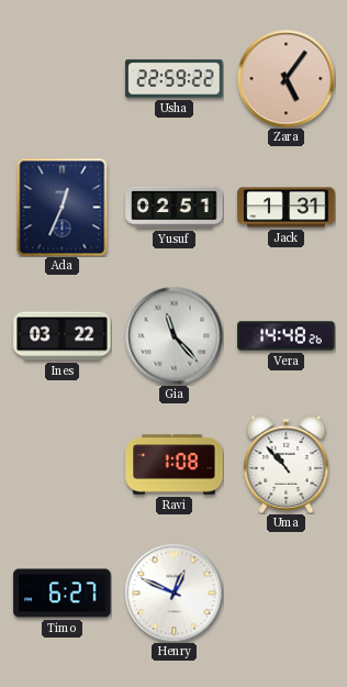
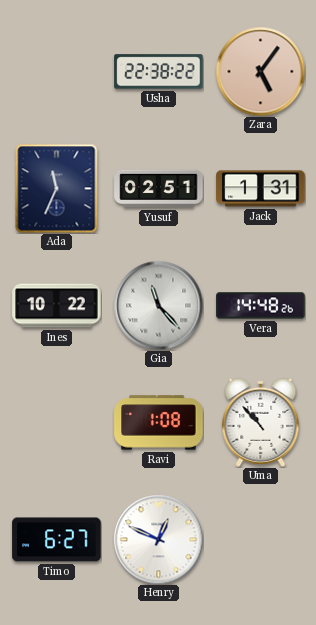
Usha: 22:59 -> 22:38
Ada: 12:34 -> 11:34
Ines: 03:22 -> 10:22
